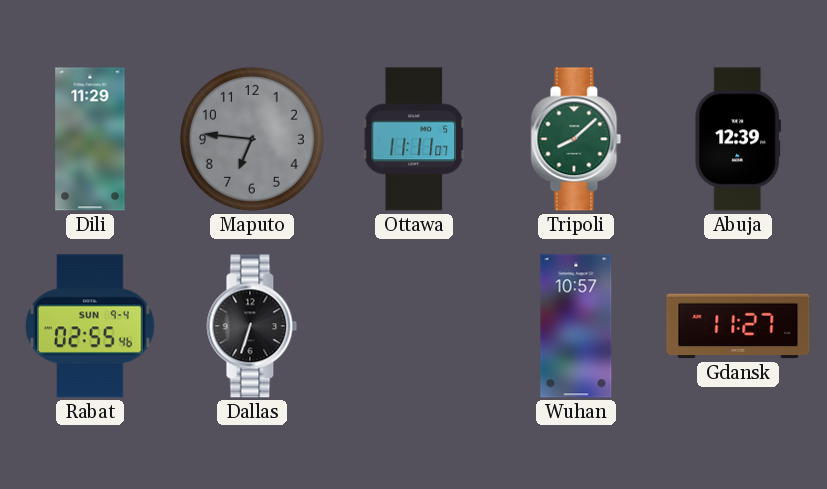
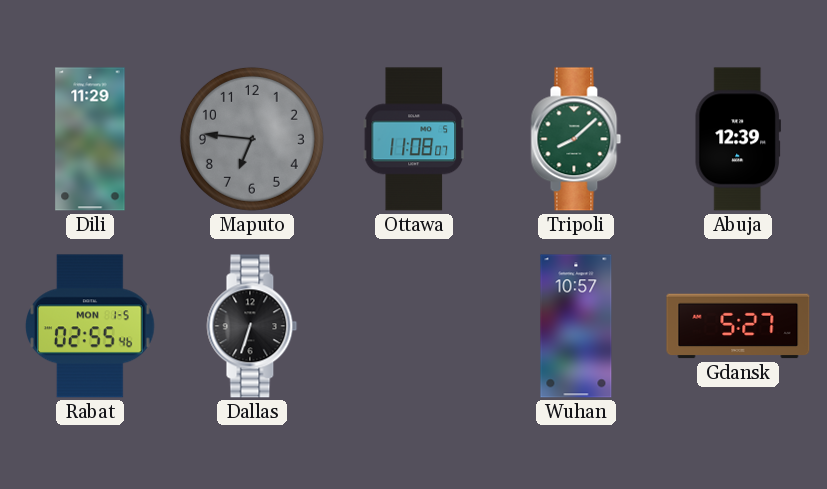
Ottawa: 11:11 -> 11:08
Rabat date: SUN 9-4 -> MON 1-5
Gdansk: 11:27 -> 5:27
